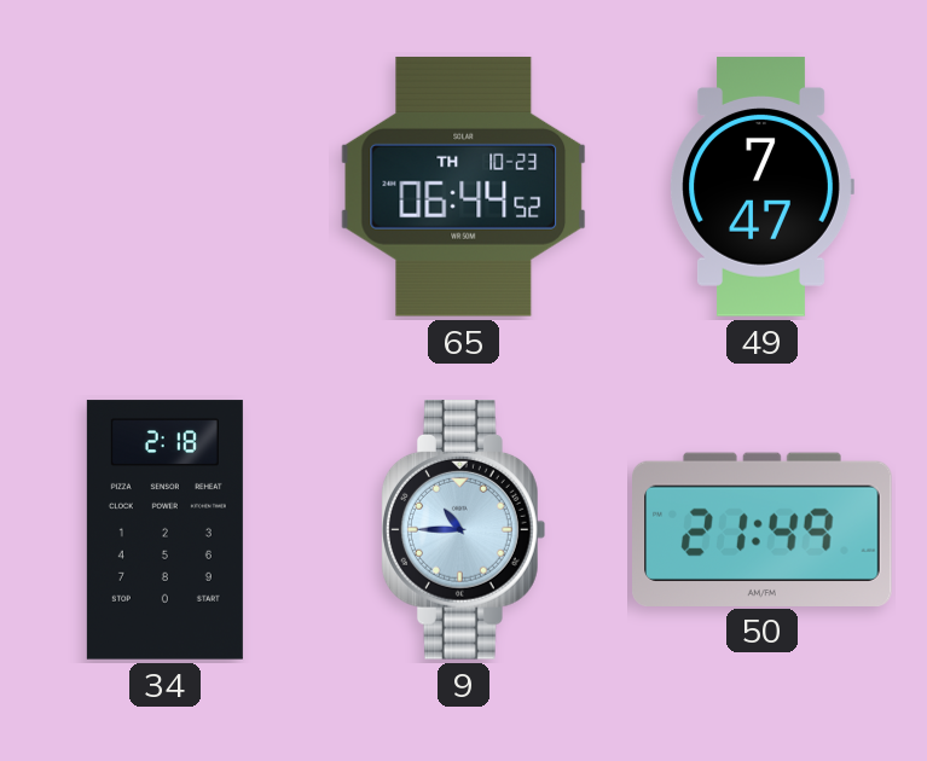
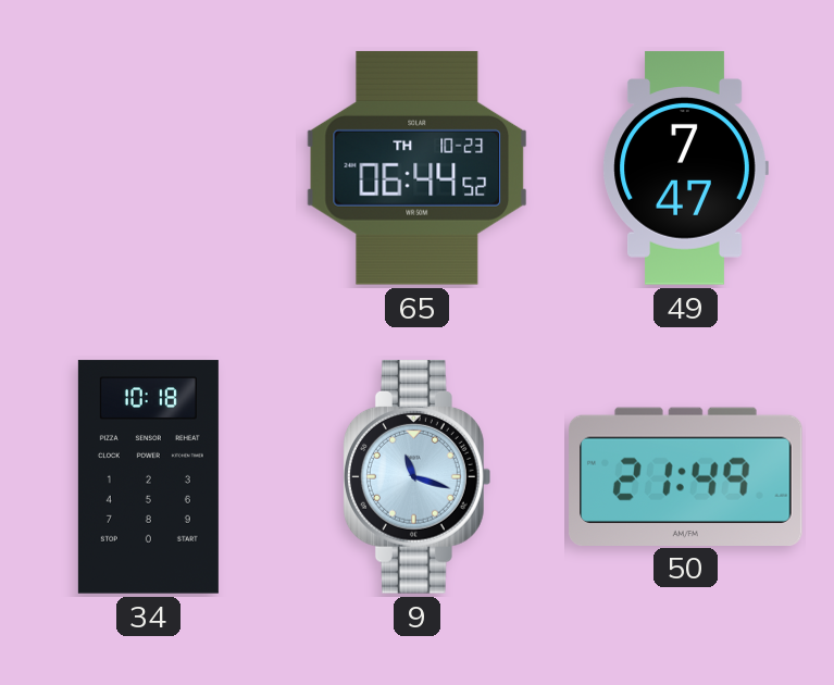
34: 2:18 -> 10:18
9: 10:45 -> 11:18
